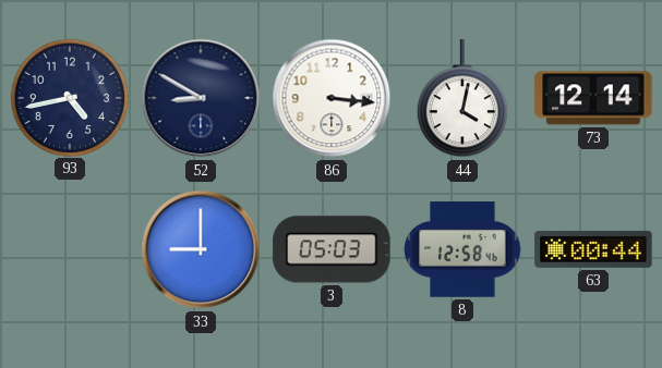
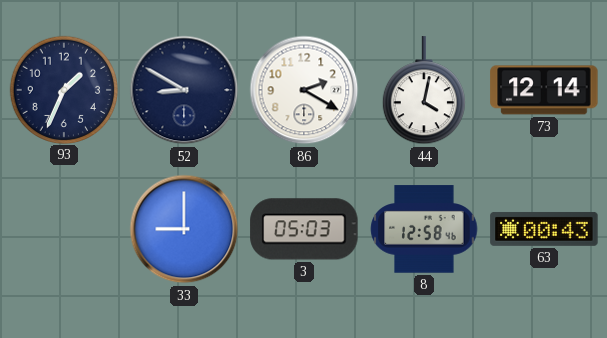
93: 4:43 -> 1:34
86: 3:16 -> 2:20
63: 00:44 -> 00:43
